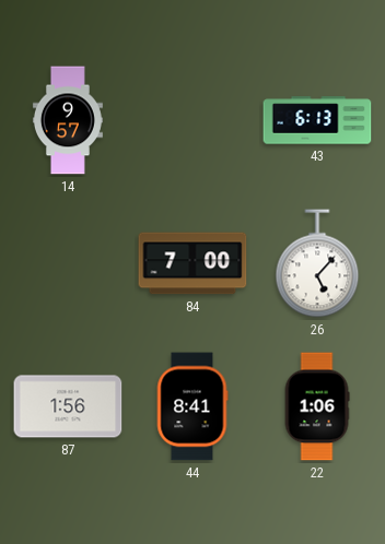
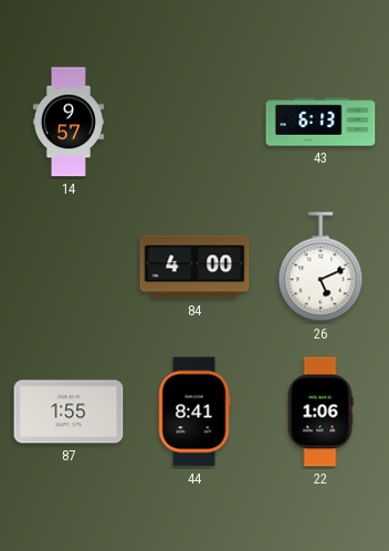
84: 7:00 -> 4:00
26: 5:07 -> 5:11
87: 1:56 -> 1:55
